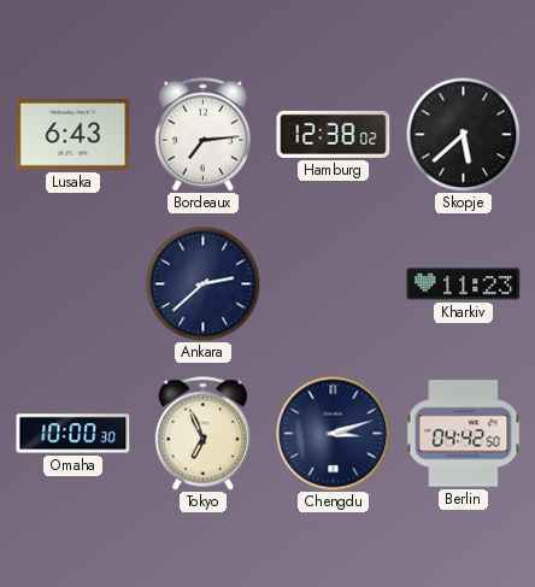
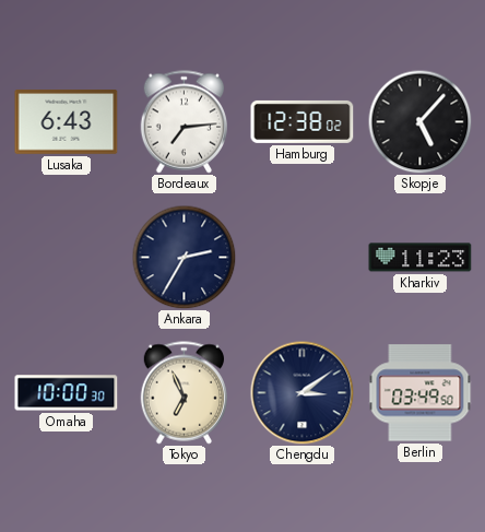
Skopje: 5:38 -> 5:07
Ankara: 2:38 -> 2:35
Chengdu: 3:12 -> 3:09
Berlin: 04:42 -> 03:49
